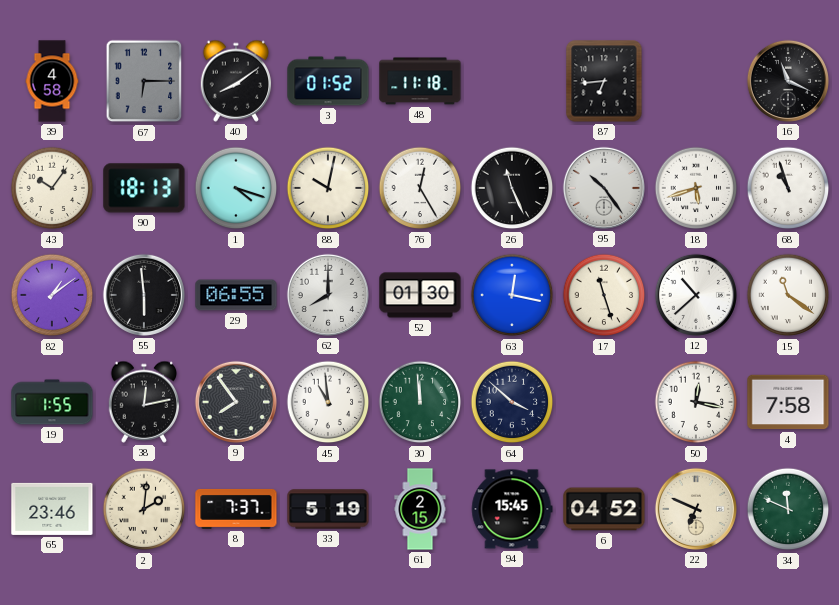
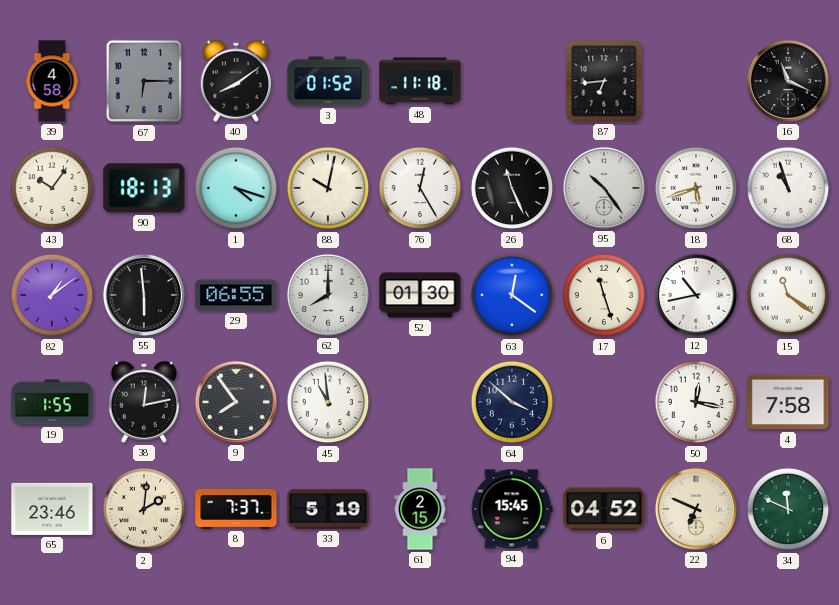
63: 12:17 -> 12:21
12: 10:38 -> 10:43
30: 11:59 -> none
